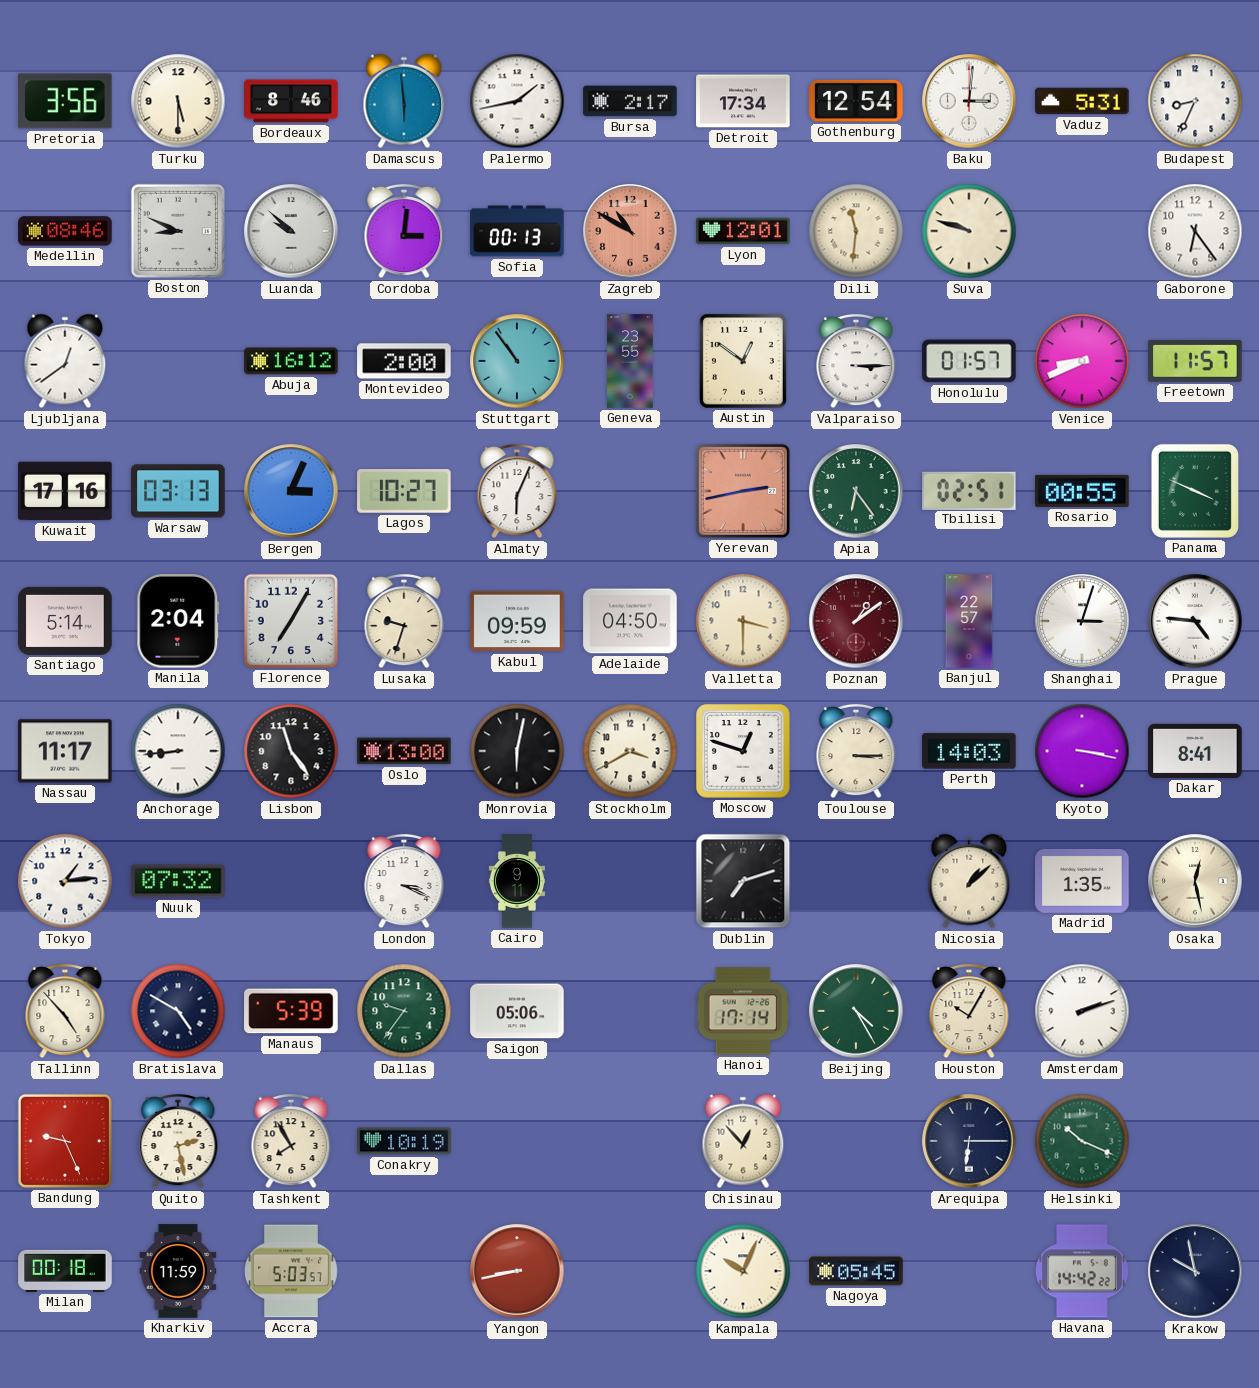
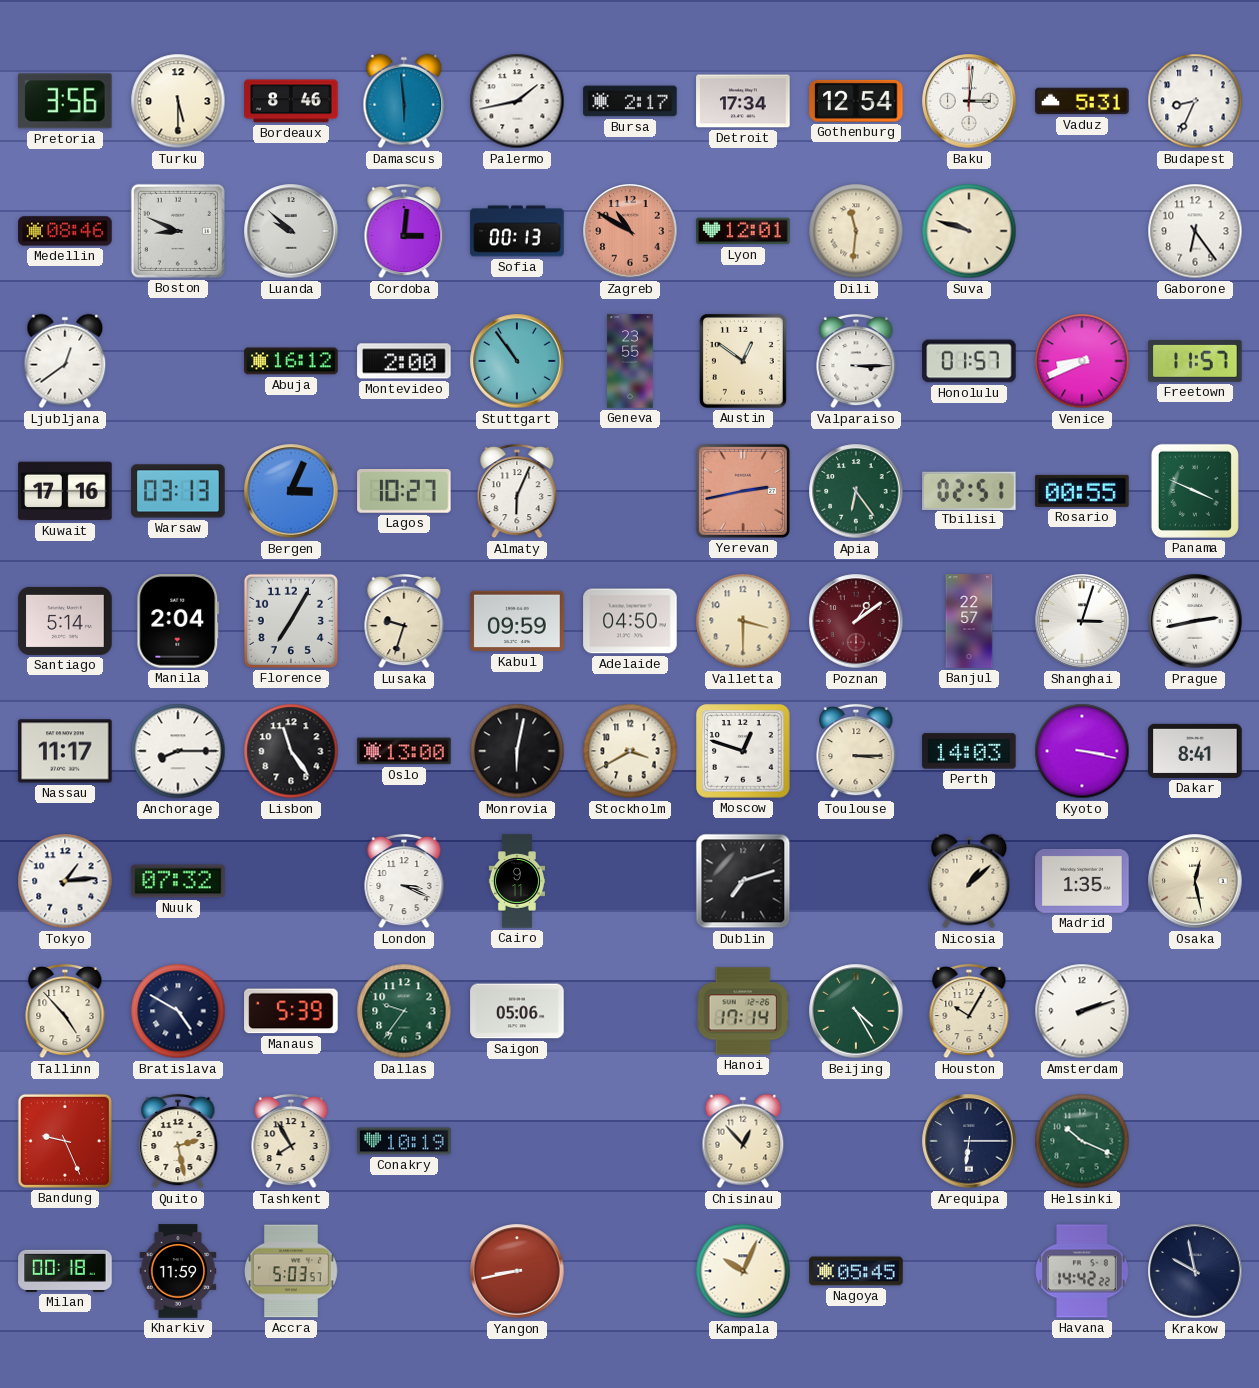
Prague: 4:46 -> 2:43
Anchorage: 8:44 -> 8:15
